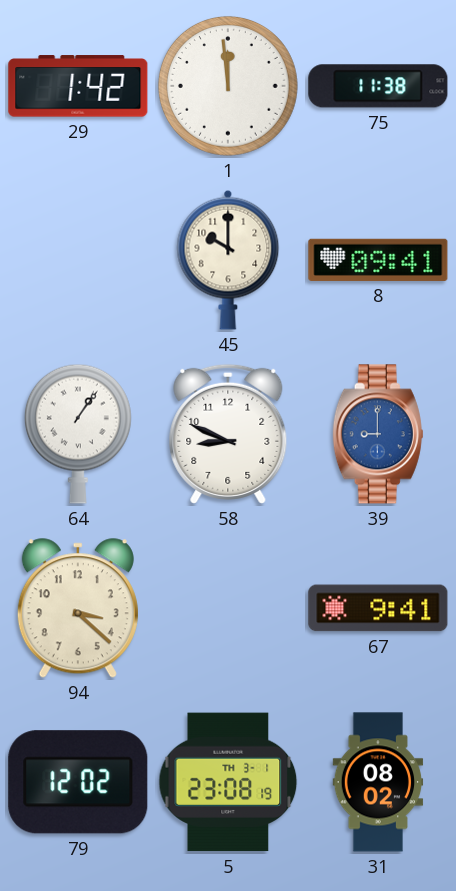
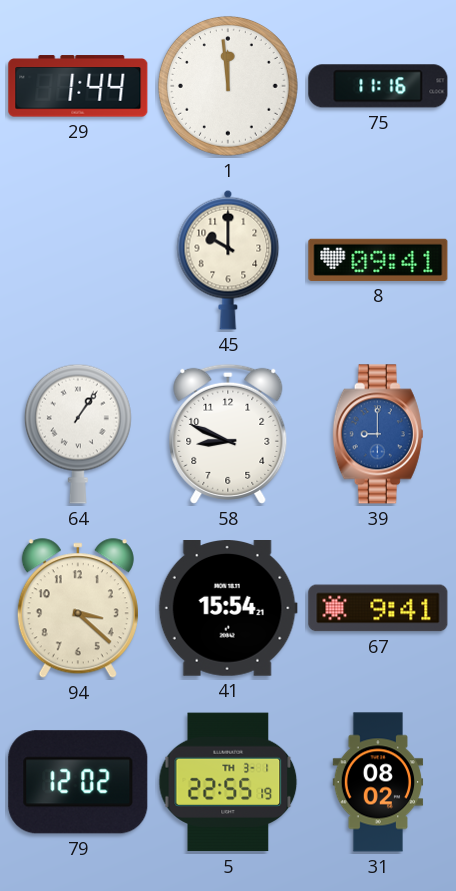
29: 1:42 -> 1:44
75: 11:38 -> 11:16
41: none -> 15:54
5: 23:08 -> 22:55
